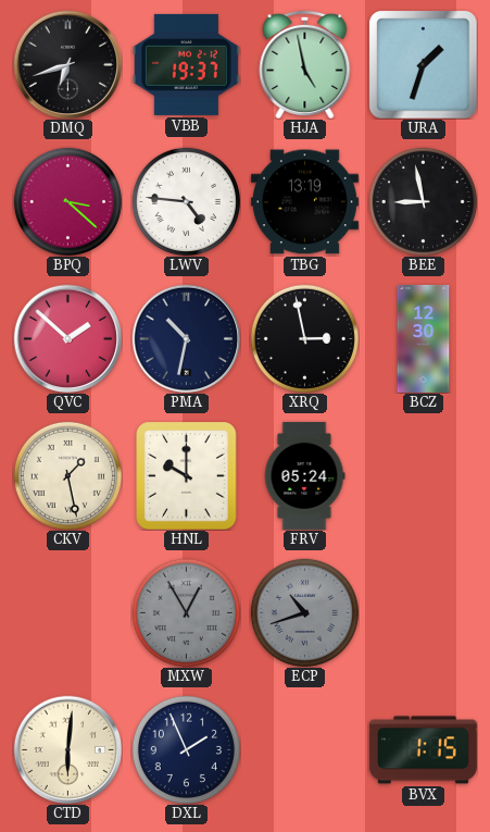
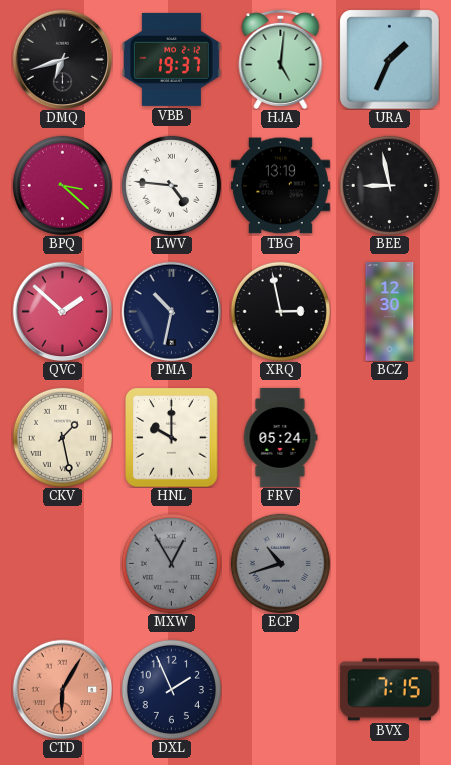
HJA: 4:58 -> 5:01
URA: 1:33 -> 1:34
CTD: 6:01 -> 6:05
CTD dial: cream -> salmon
BVX: 1:15 -> 7:15
